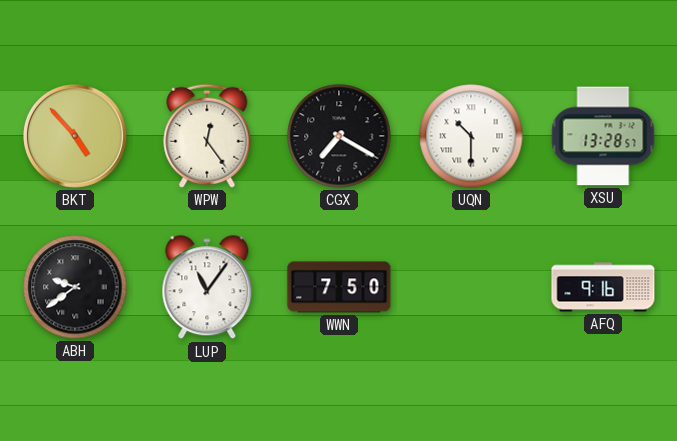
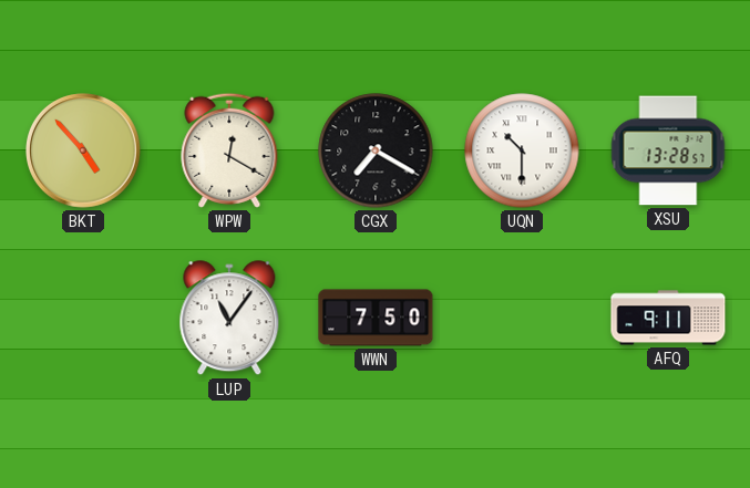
WPW: 12:24 -> 12:20
ABH: 9:39 -> none
AFQ: 9:16 -> 9:11
